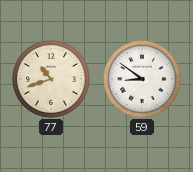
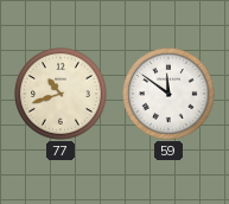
59: 8:51 -> 11:51
